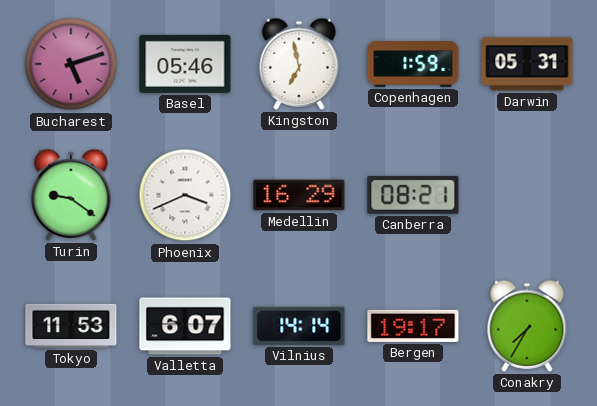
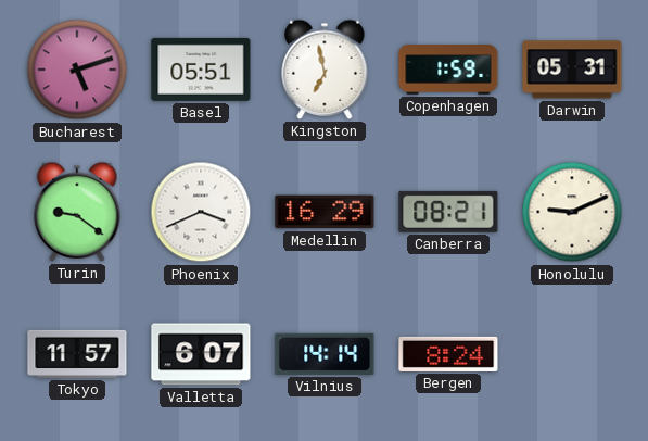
Basel: 05:46 -> 05:51
Honolulu: none -> 9:11
Tokyo: 11:53 -> 11:57
Bergen: 19:17 -> 8:24
Conakry: 7:35 -> none
